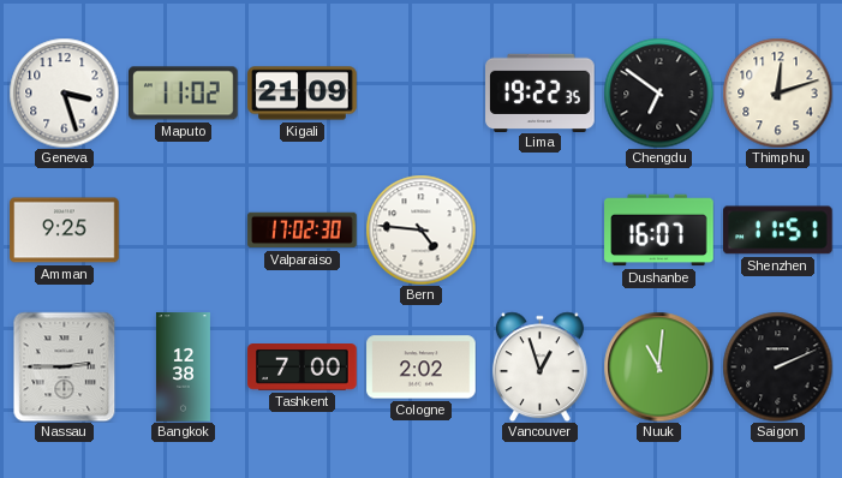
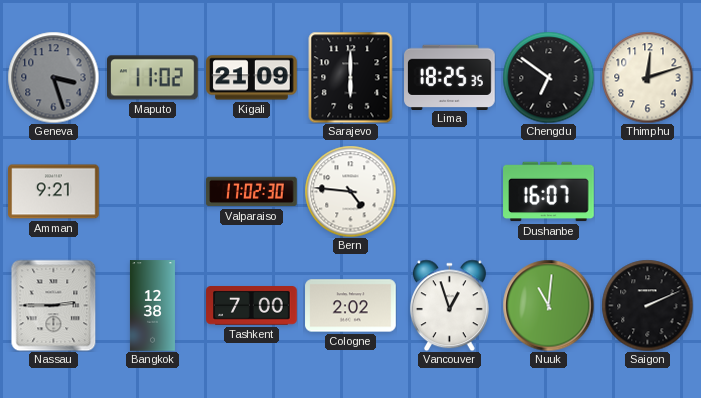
Geneva dial: white -> grey
Sarajevo: none -> 6:00
Lima: 19:22 -> 18:25
Amman: 9:25 -> 9:21
Shenzhen: 11:51 -> none
